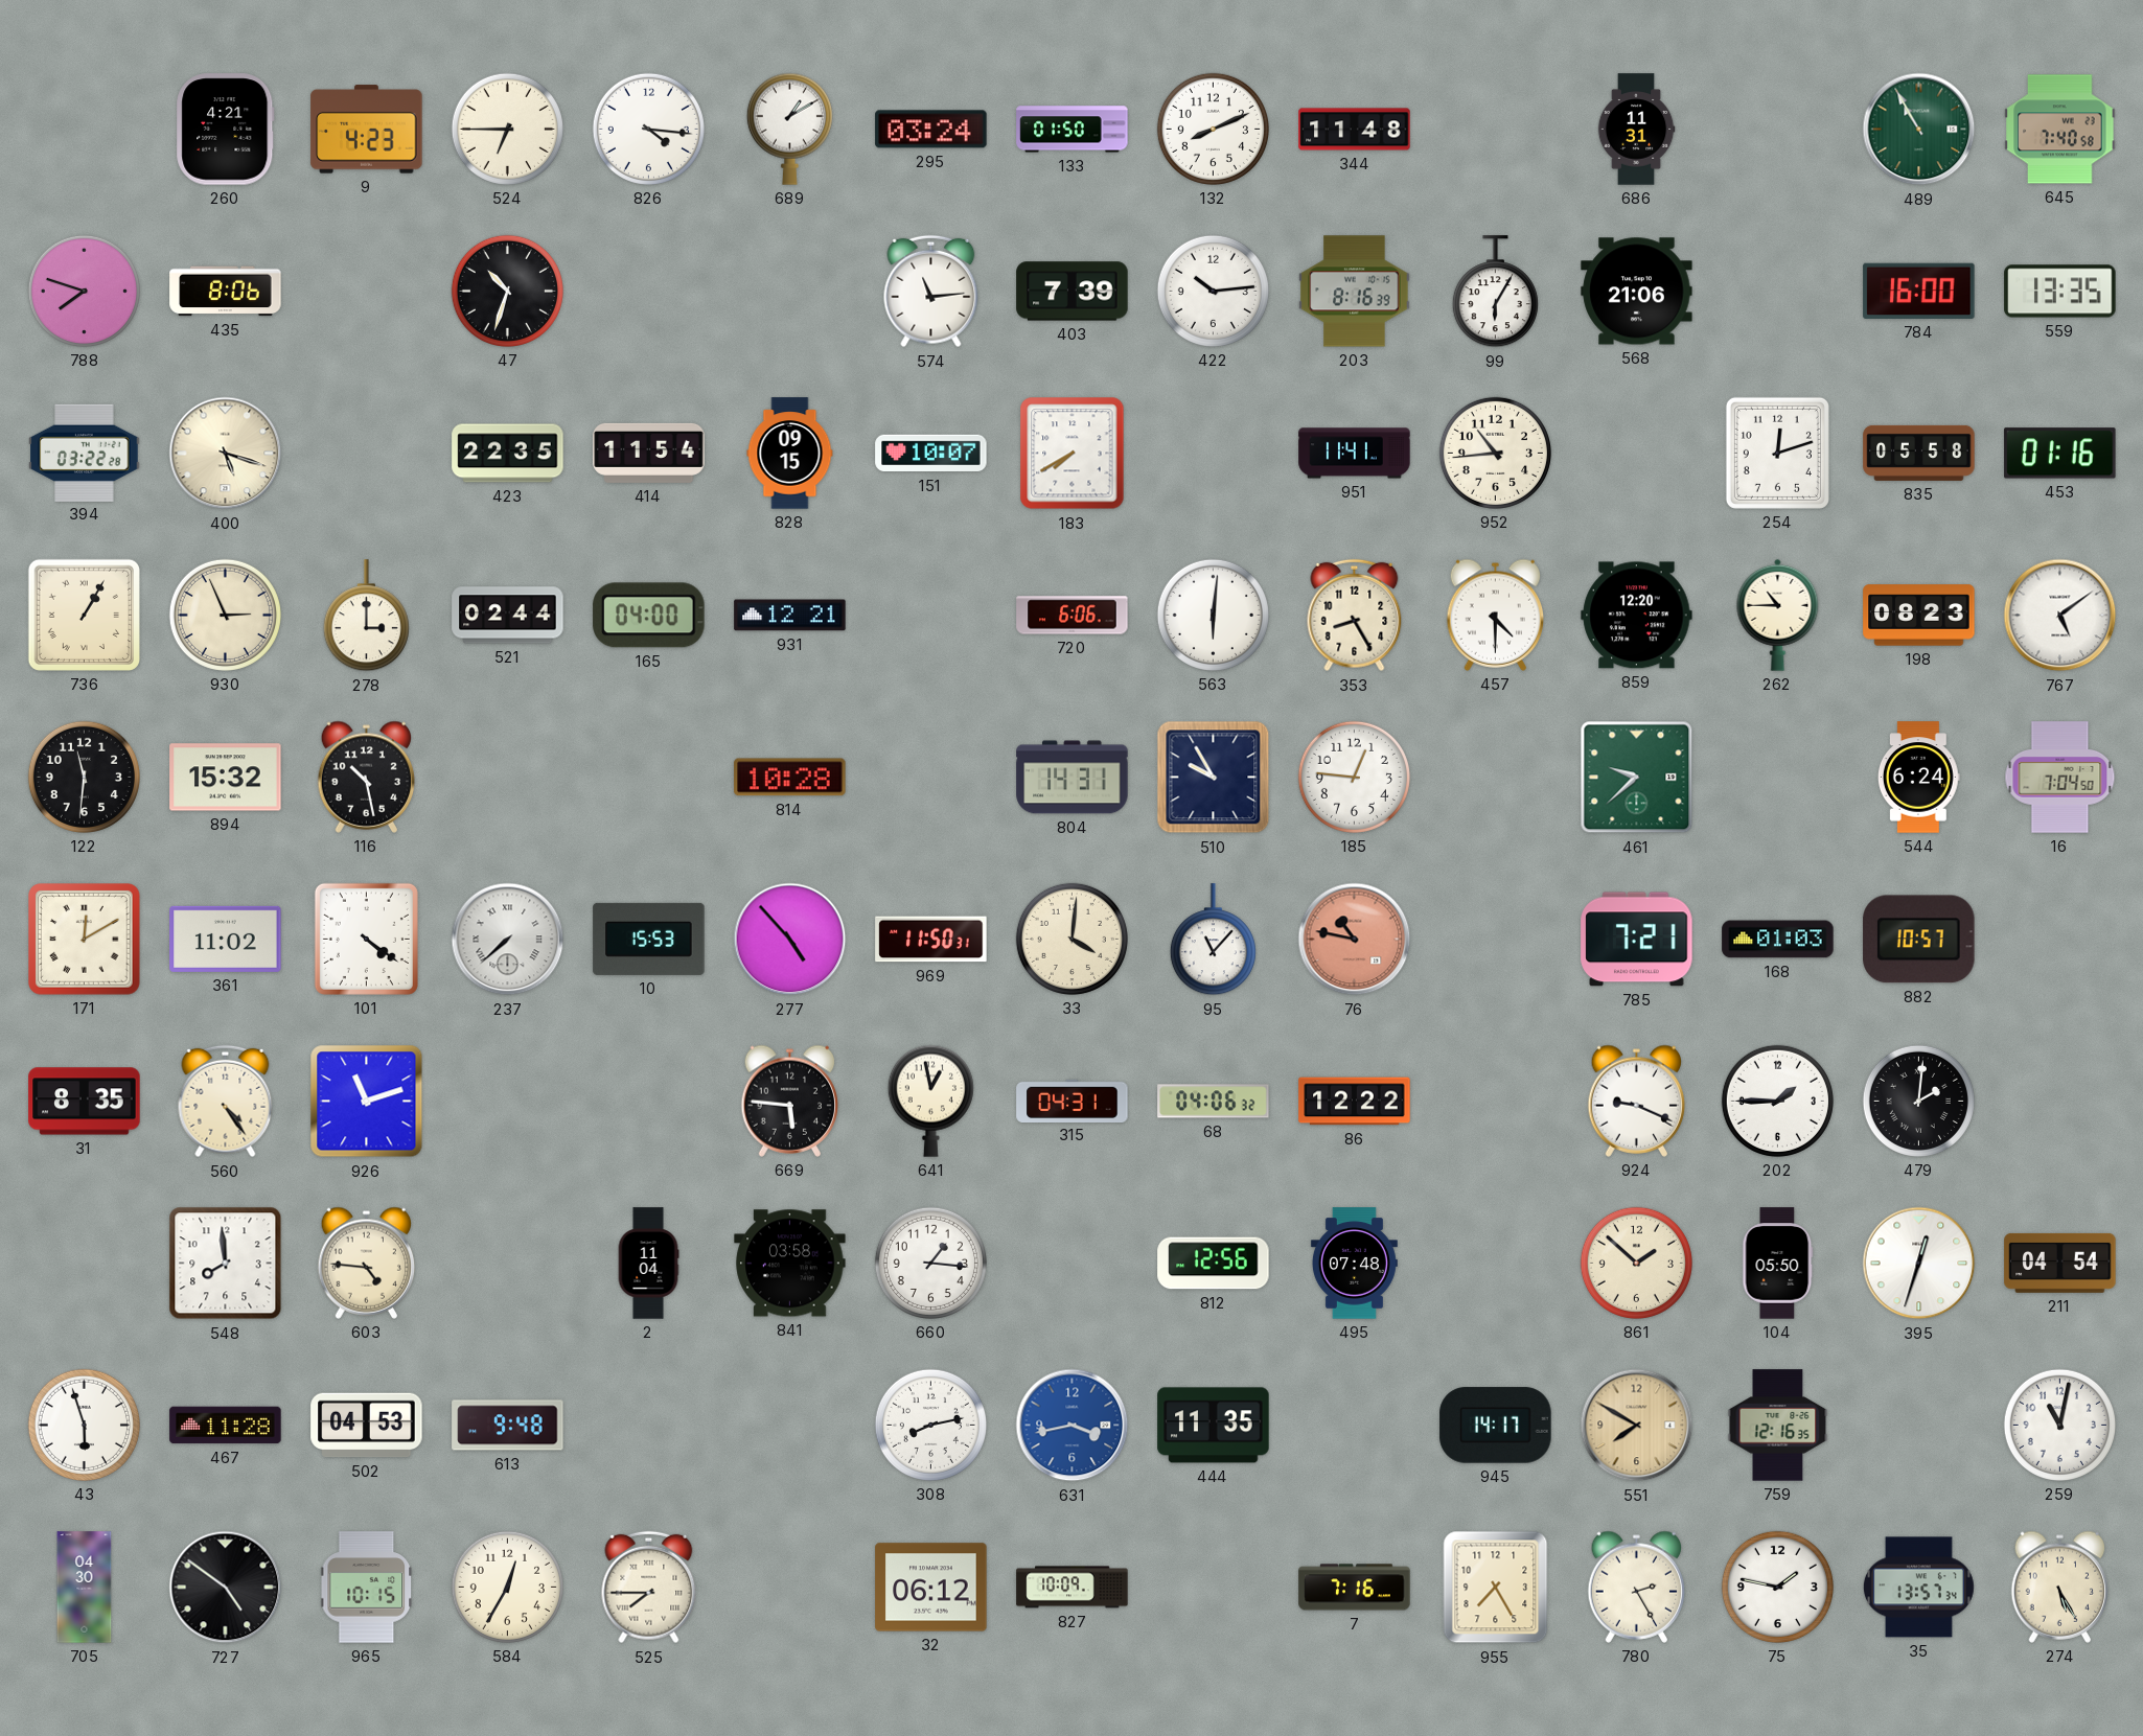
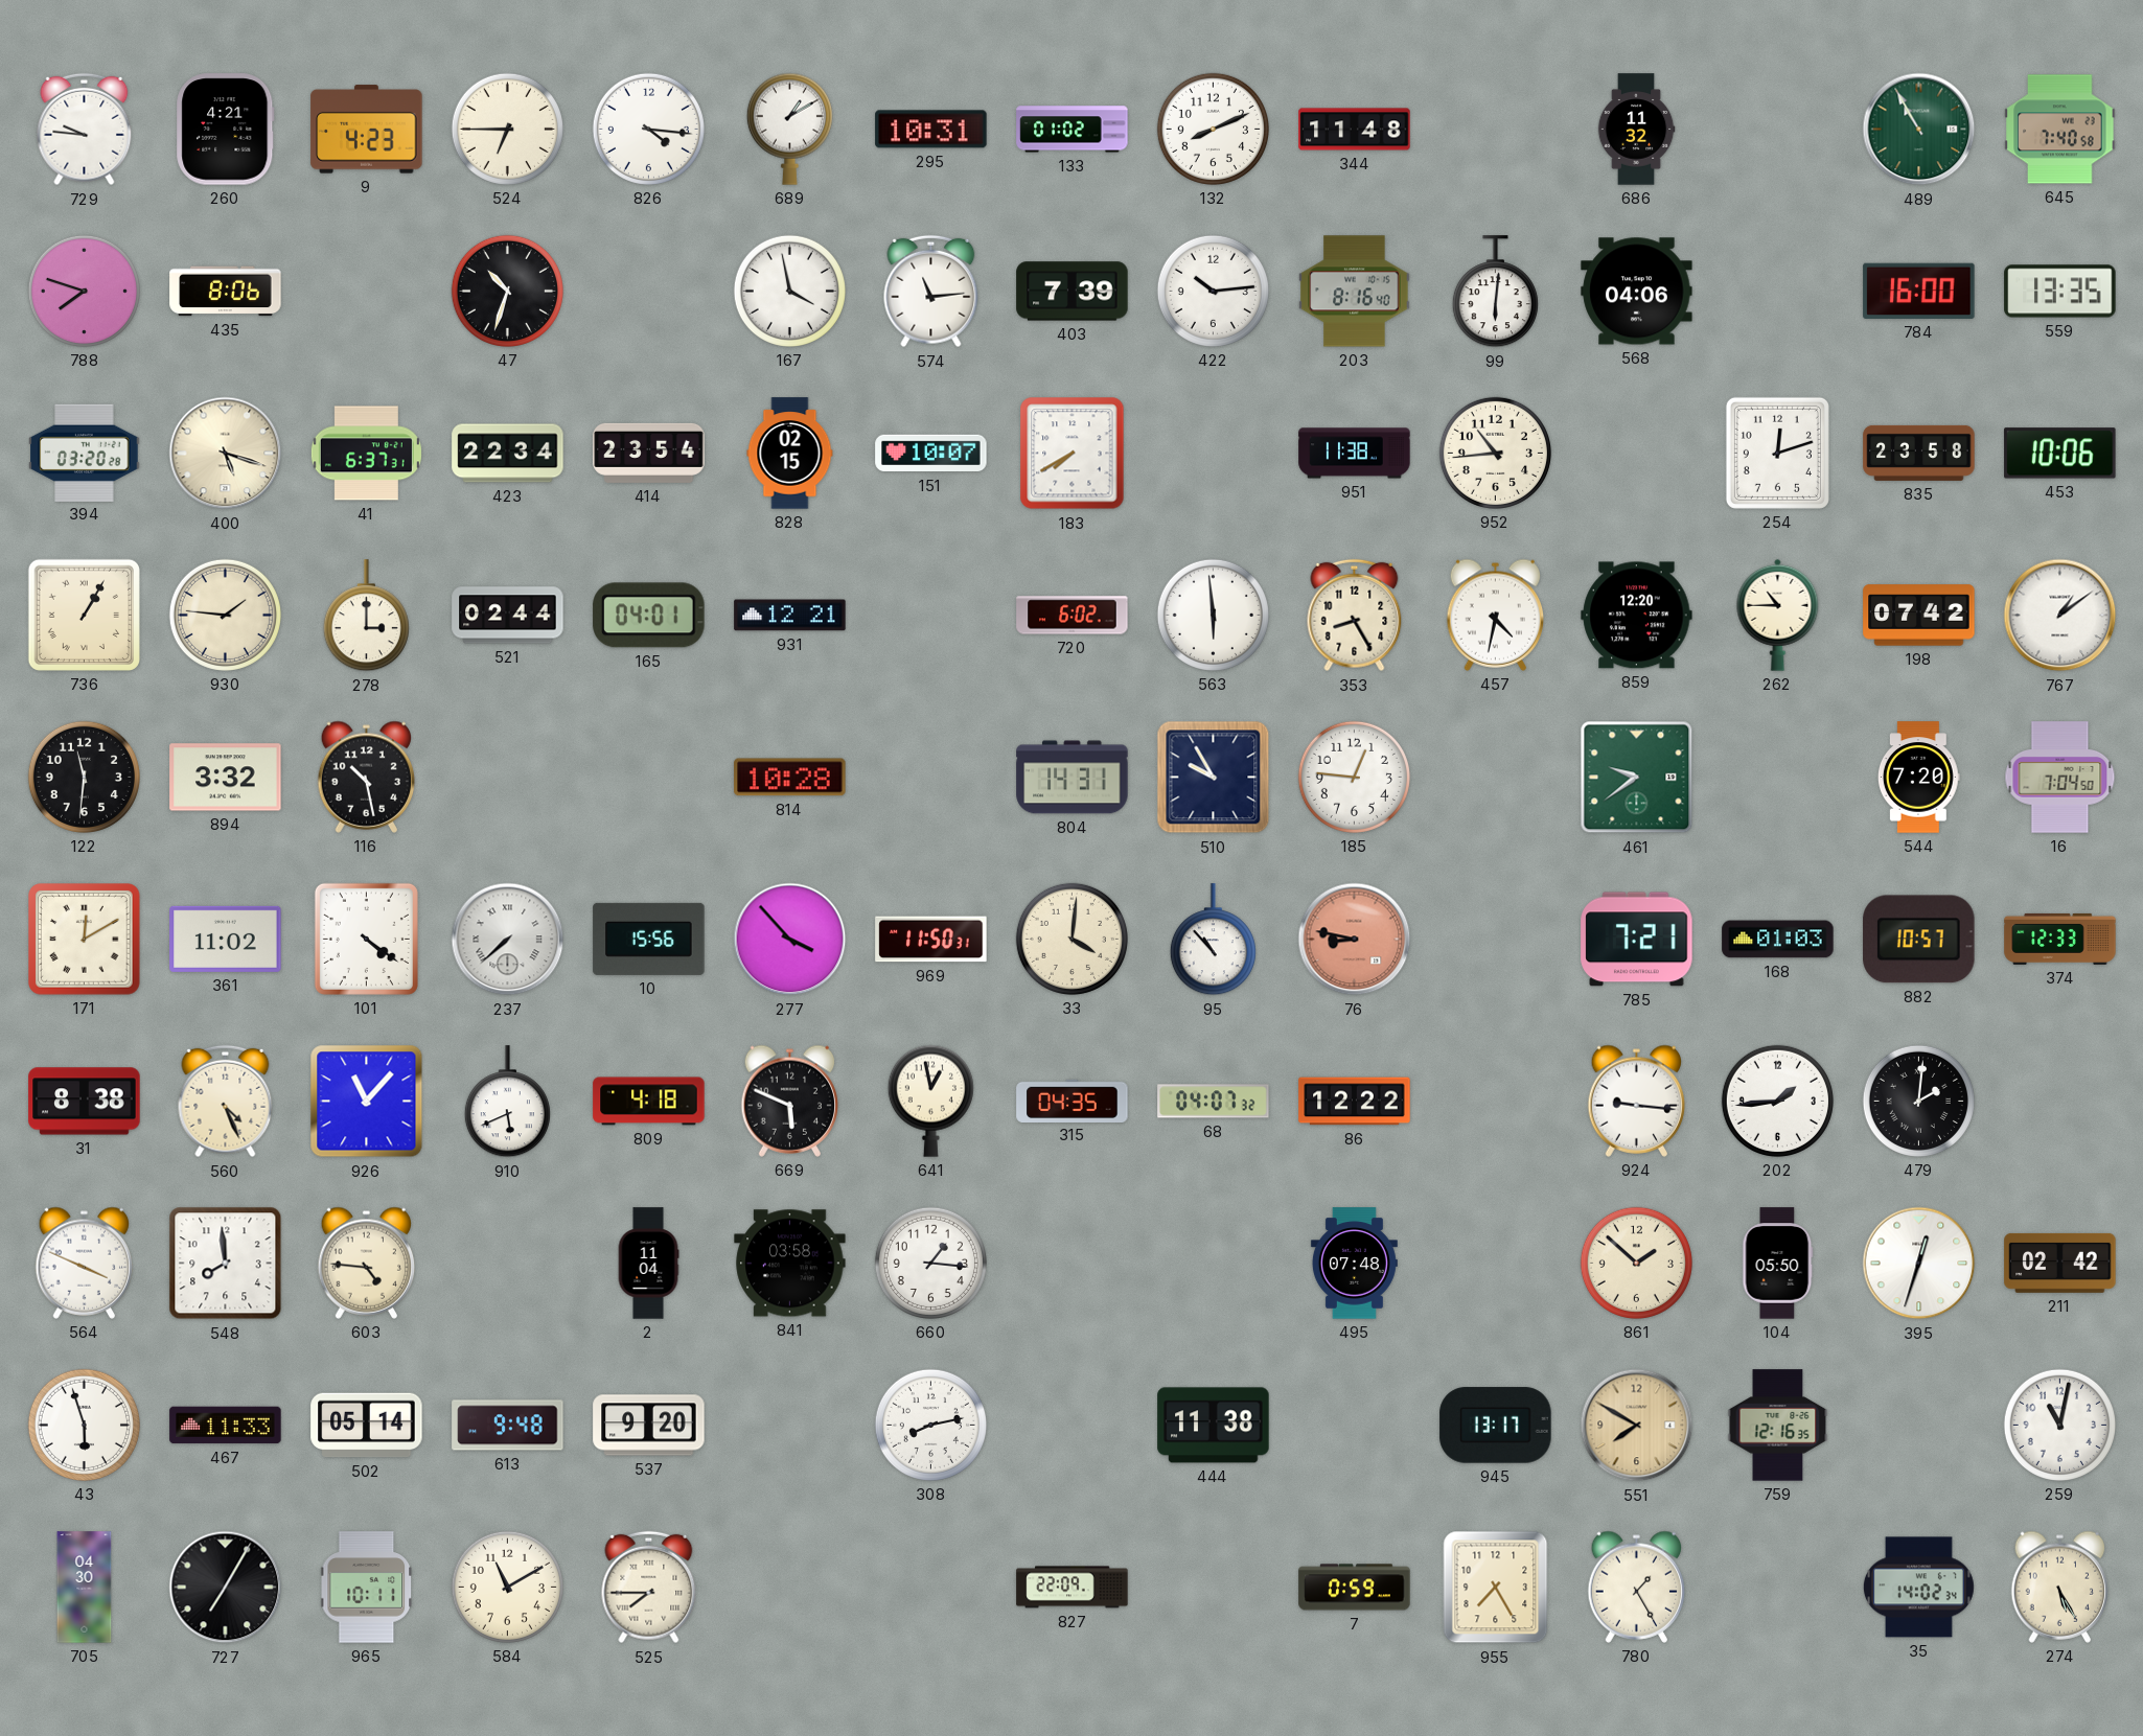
729: none -> 9:46
295: 03:24 -> 10:31
133: 01:50 -> 01:02
686: 11:31 -> 11:32
167: none -> 3:58
203: 8:16:39 -> 8:16:40
99: 6:05 -> 6:01
568: 21:06 -> 04:06
394: 03:22 -> 03:20
41: none -> 6:37
423: 22:35 -> 22:34
414: 11:54 -> 23:54
828: 09:15 -> 02:15
951: 11:41 -> 11:38
835: 05:58 -> 23:58
453: 01:16 -> 10:06
930: 2:56 -> 1:46
165: 04:00 -> 04:01
720: 6:06 -> 6:02
563: 6:01 -> 5:59
457: 4:30 -> 4:32
198: 08:23 -> 07:42
767: 5:09 -> 1:09
894: 15:32 -> 3:32
461: 9:38 -> 9:39
544: 6:24 -> 7:20
10: 15:53 -> 15:56
277: 4:53 -> 3:53
95: 11:07 -> 10:53
76: 10:47 -> 8:47
374: none -> 12:33
31: 8:35 -> 8:38
560: 4:24 -> 4:26
926: 11:12 -> 11:07
910: none -> 5:41
809: none -> 4:18
669: 5:46 -> 5:49
315: 04:31 -> 04:35
68: 04:06 -> 04:07
924: 9:19 -> 9:16
202: 1:45 -> 1:44
564: none -> 3:49
812: 12:56 -> none
211: 04:54 -> 02:42
467: 11:28 -> 11:33
502: 04:53 -> 05:14
537: none -> 9:20
631: 3:43 -> none
444: 11:35 -> 11:38
945: 14:17 -> 13:17
727: 4:51 -> 7:05
965: 10:15 -> 10:11
584: 12:35 -> 11:10
32: 06:12 -> none
827: 10:09 -> 22:09
7: 7:16 -> 0:59
780: 2:25 -> 1:25
75: 1:47 -> none
35: 13:57 -> 14:02
